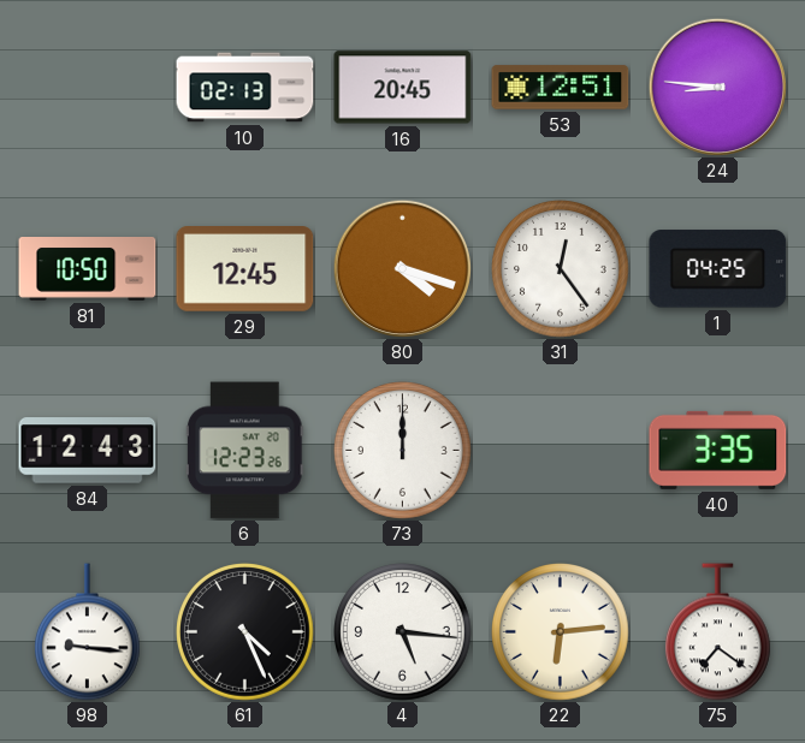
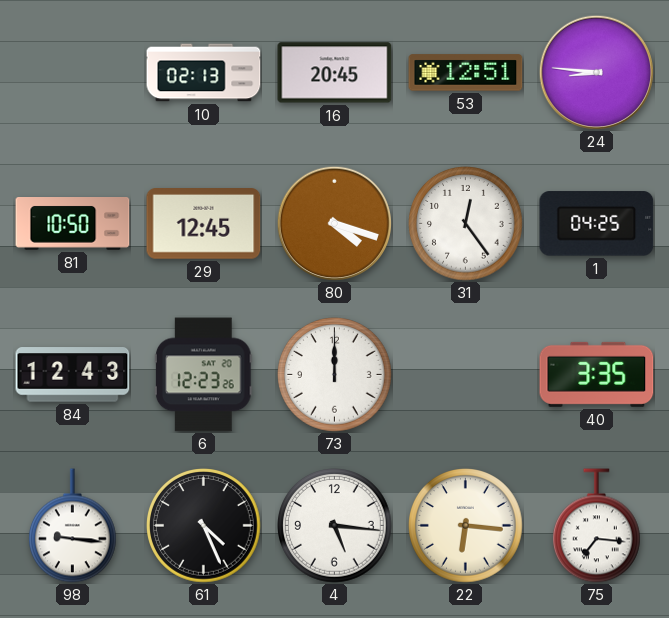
22: 6:14 -> 6:16
75: 7:21 -> 7:16
